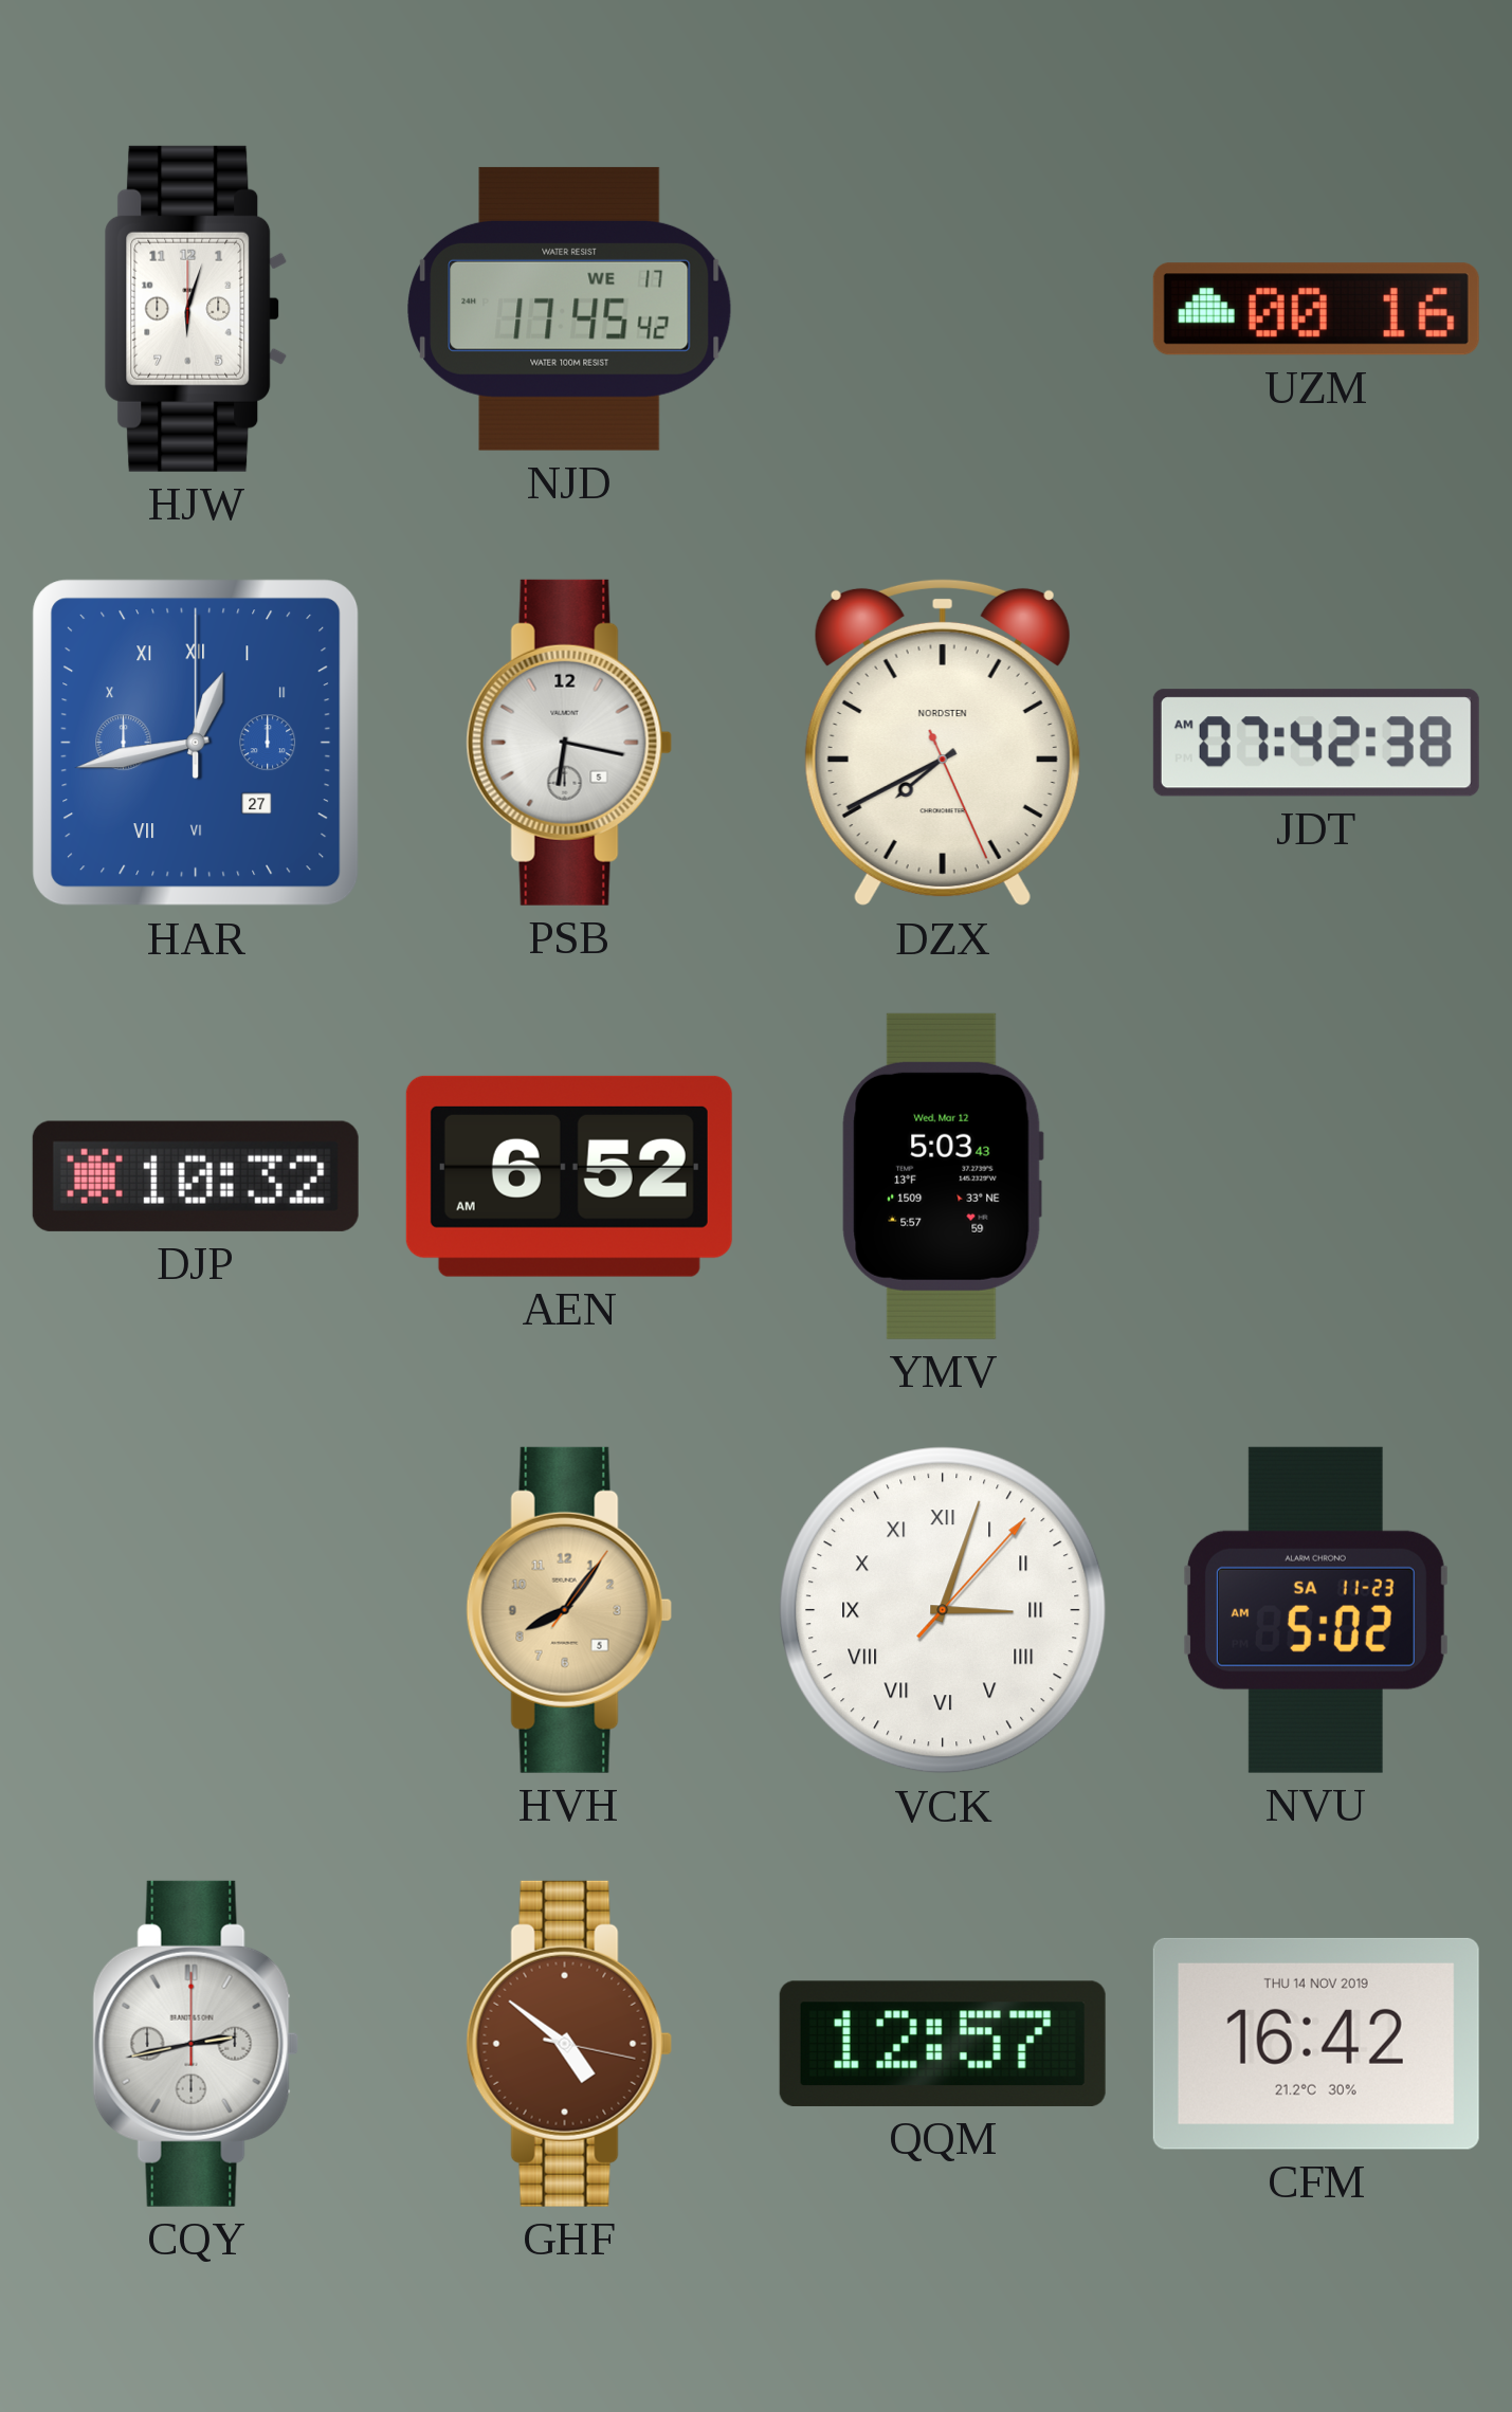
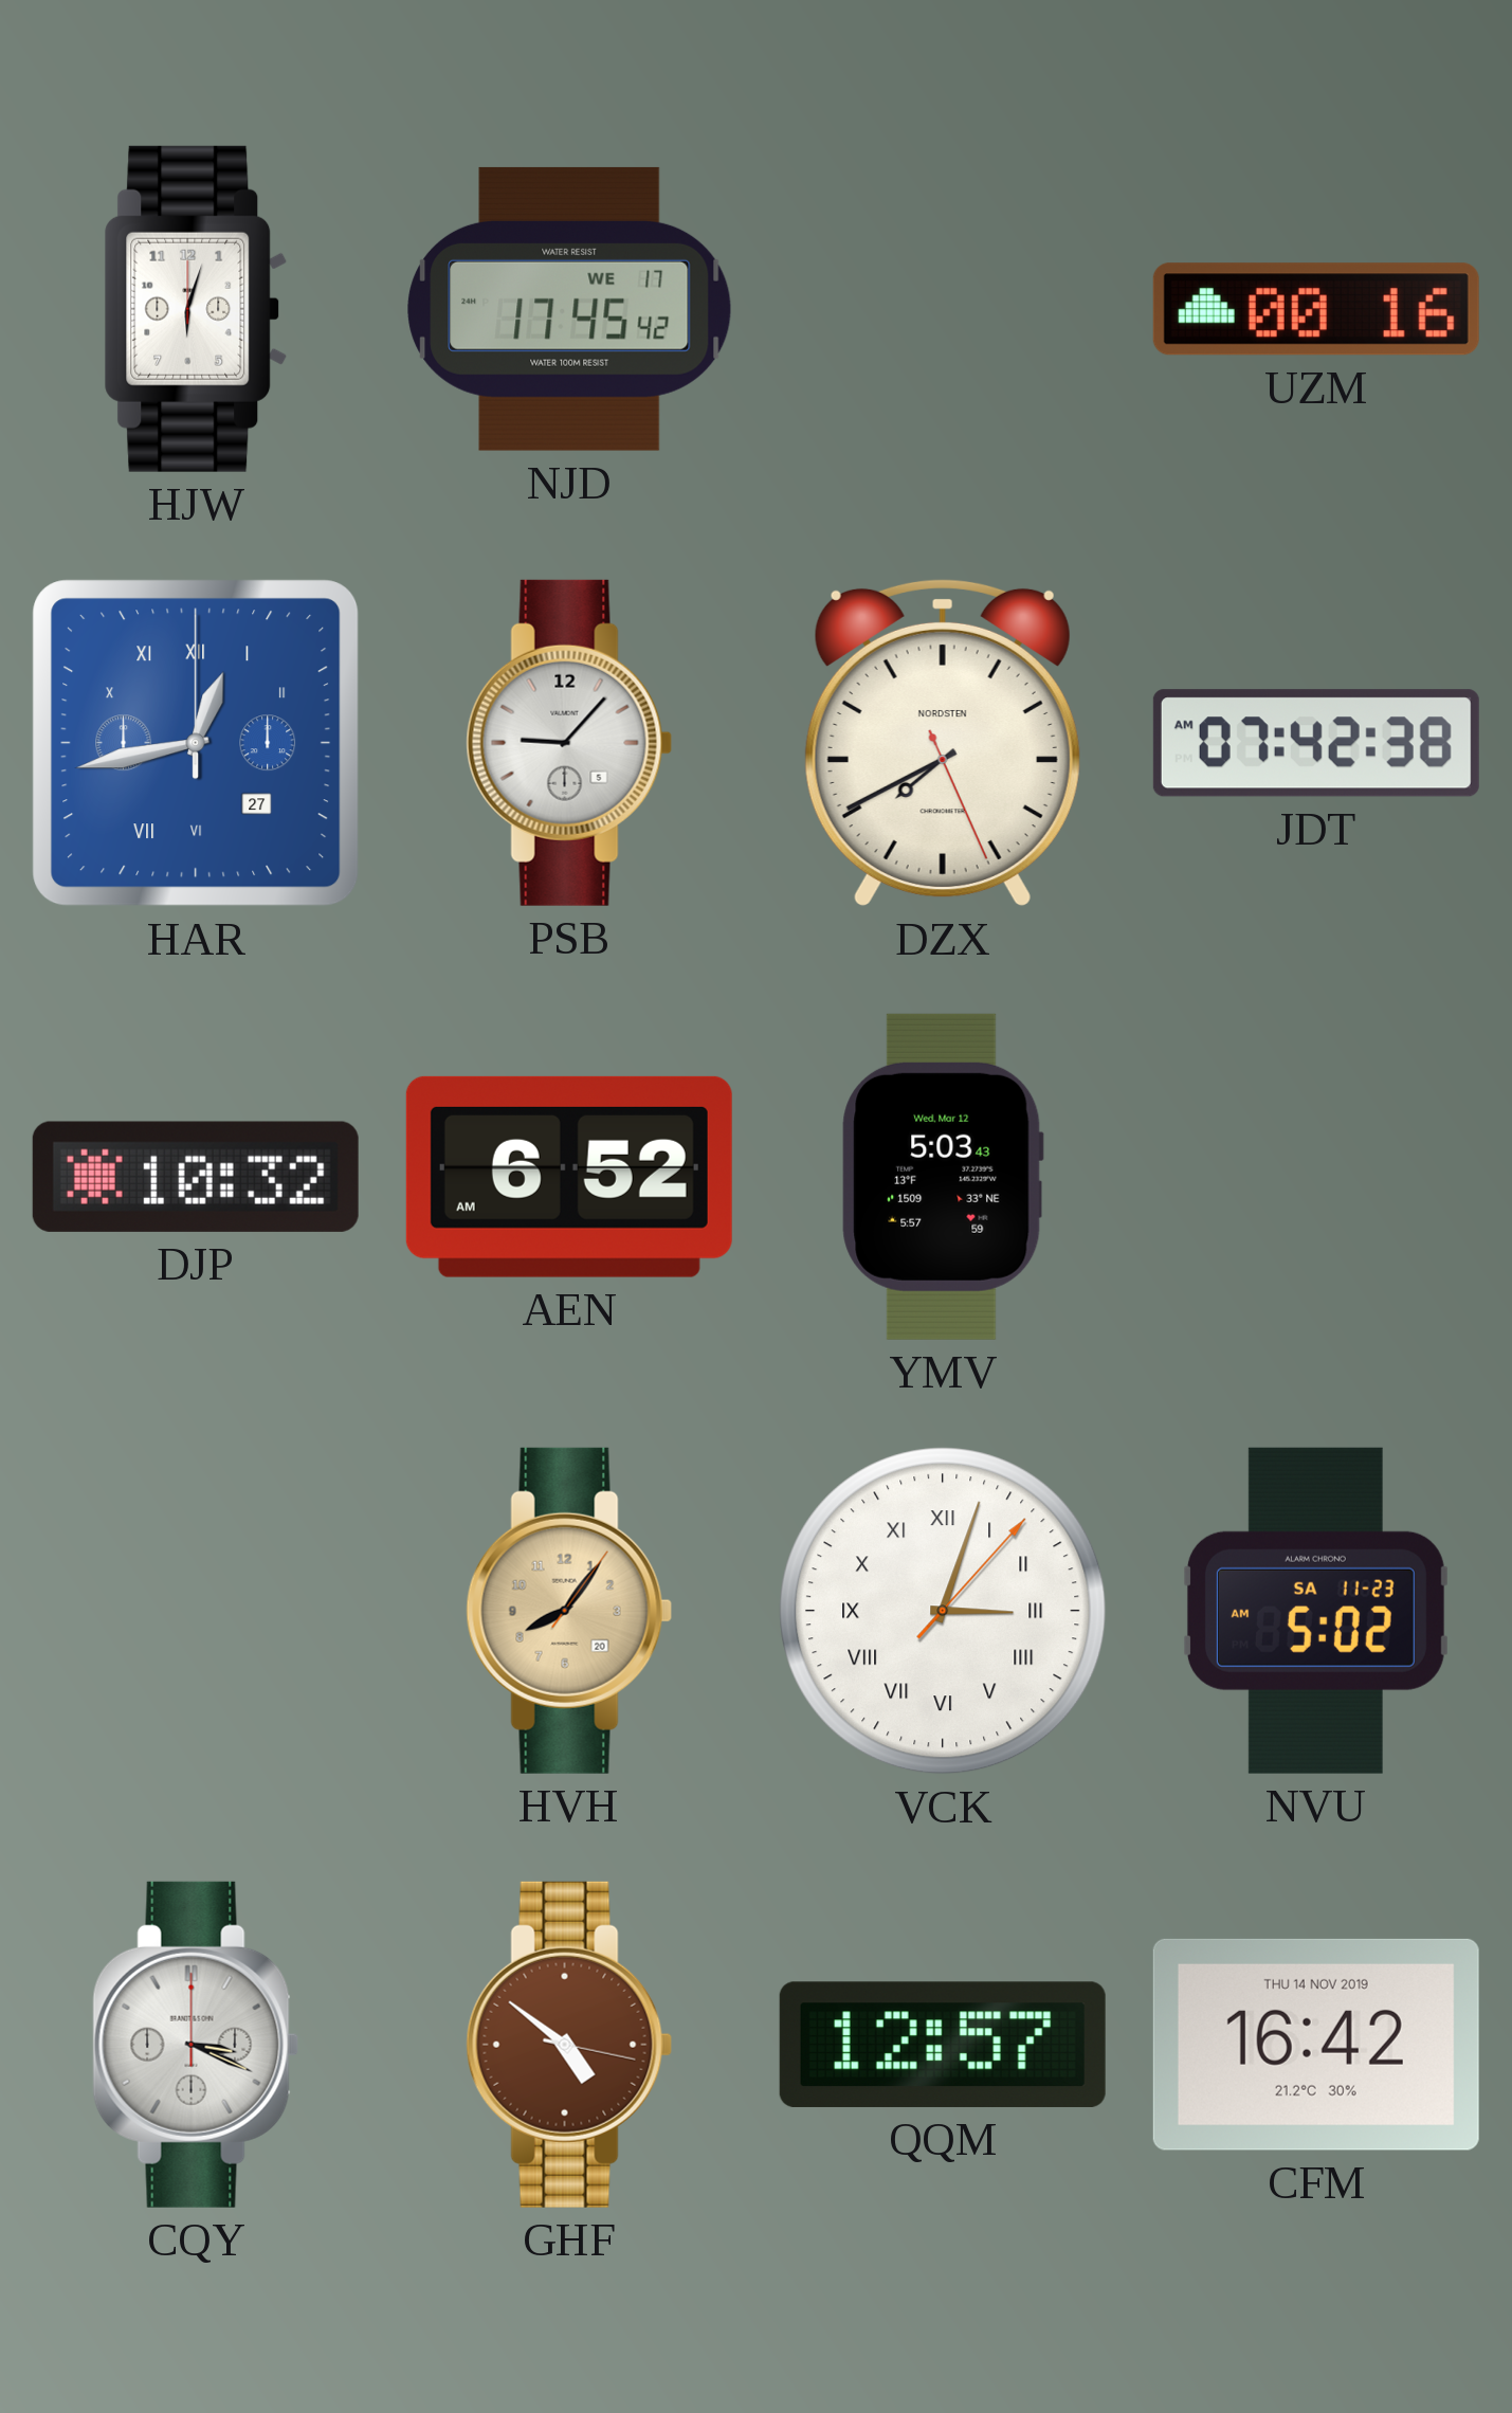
PSB: 6:17 -> 9:07
HVH date: 5 -> 20
CQY: 2:43 -> 3:19
